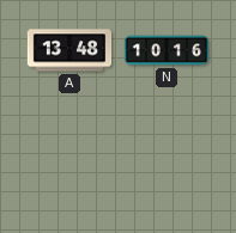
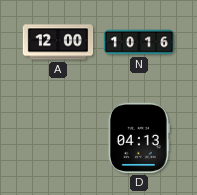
A: 13:48 -> 12:00
D: none -> 04:13
